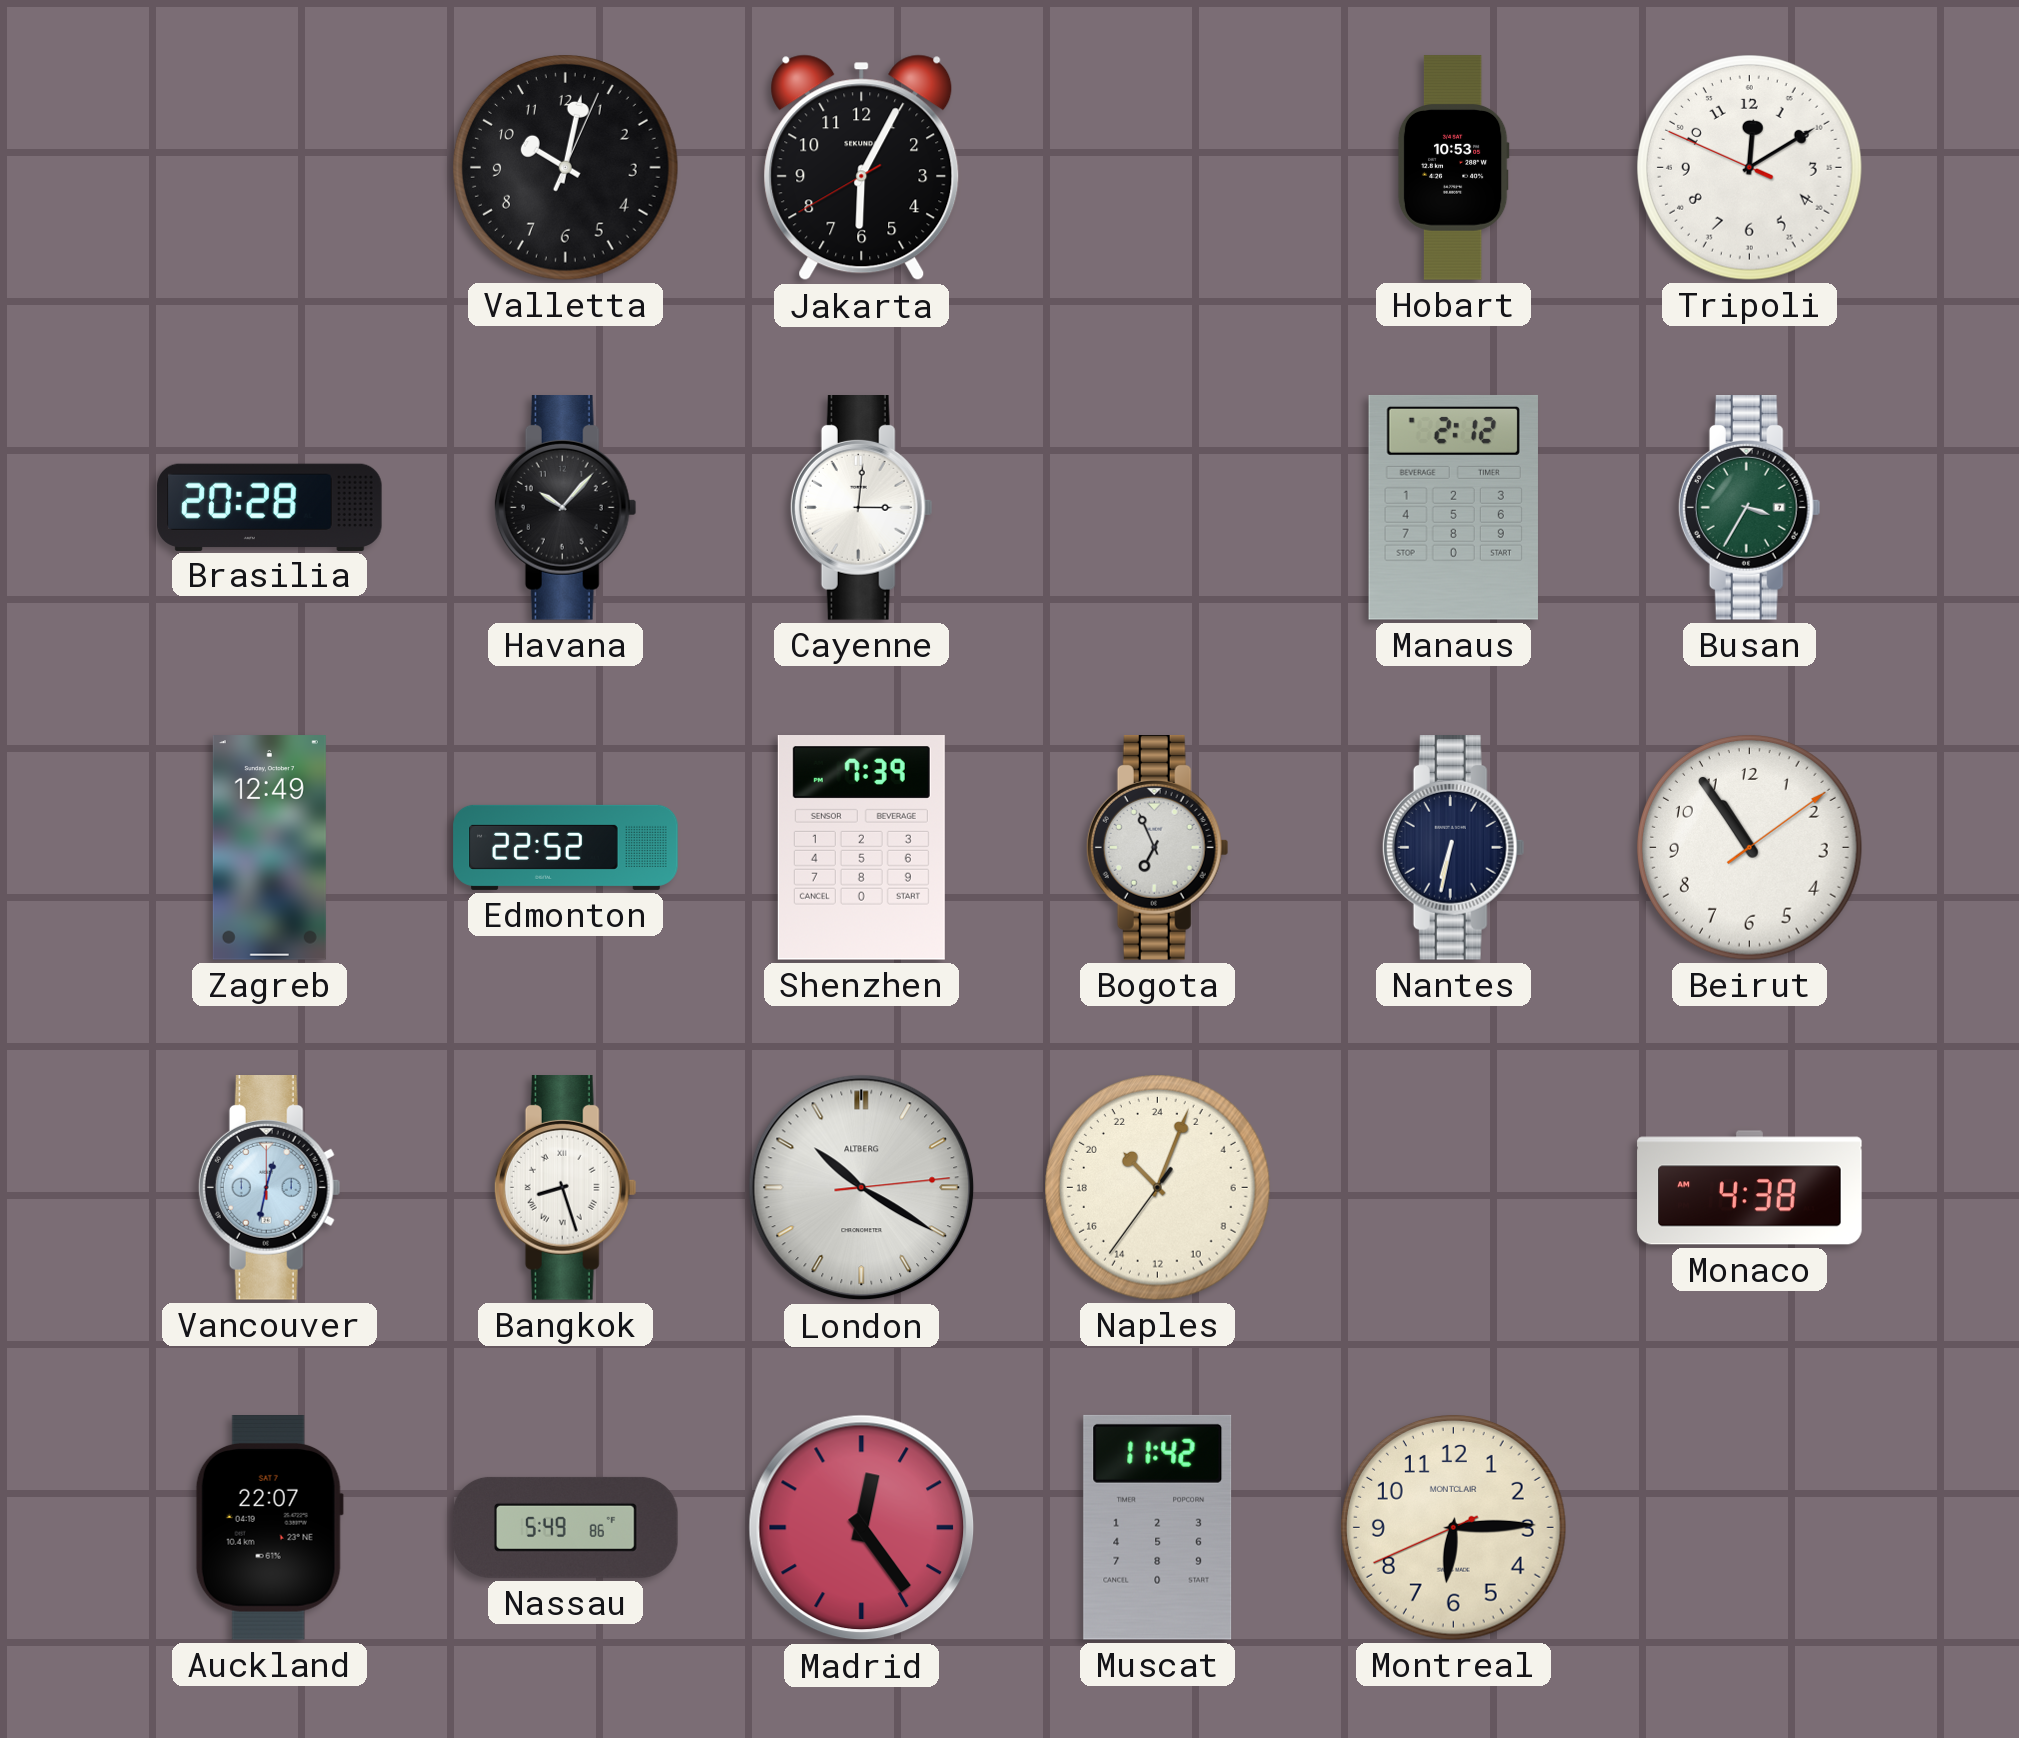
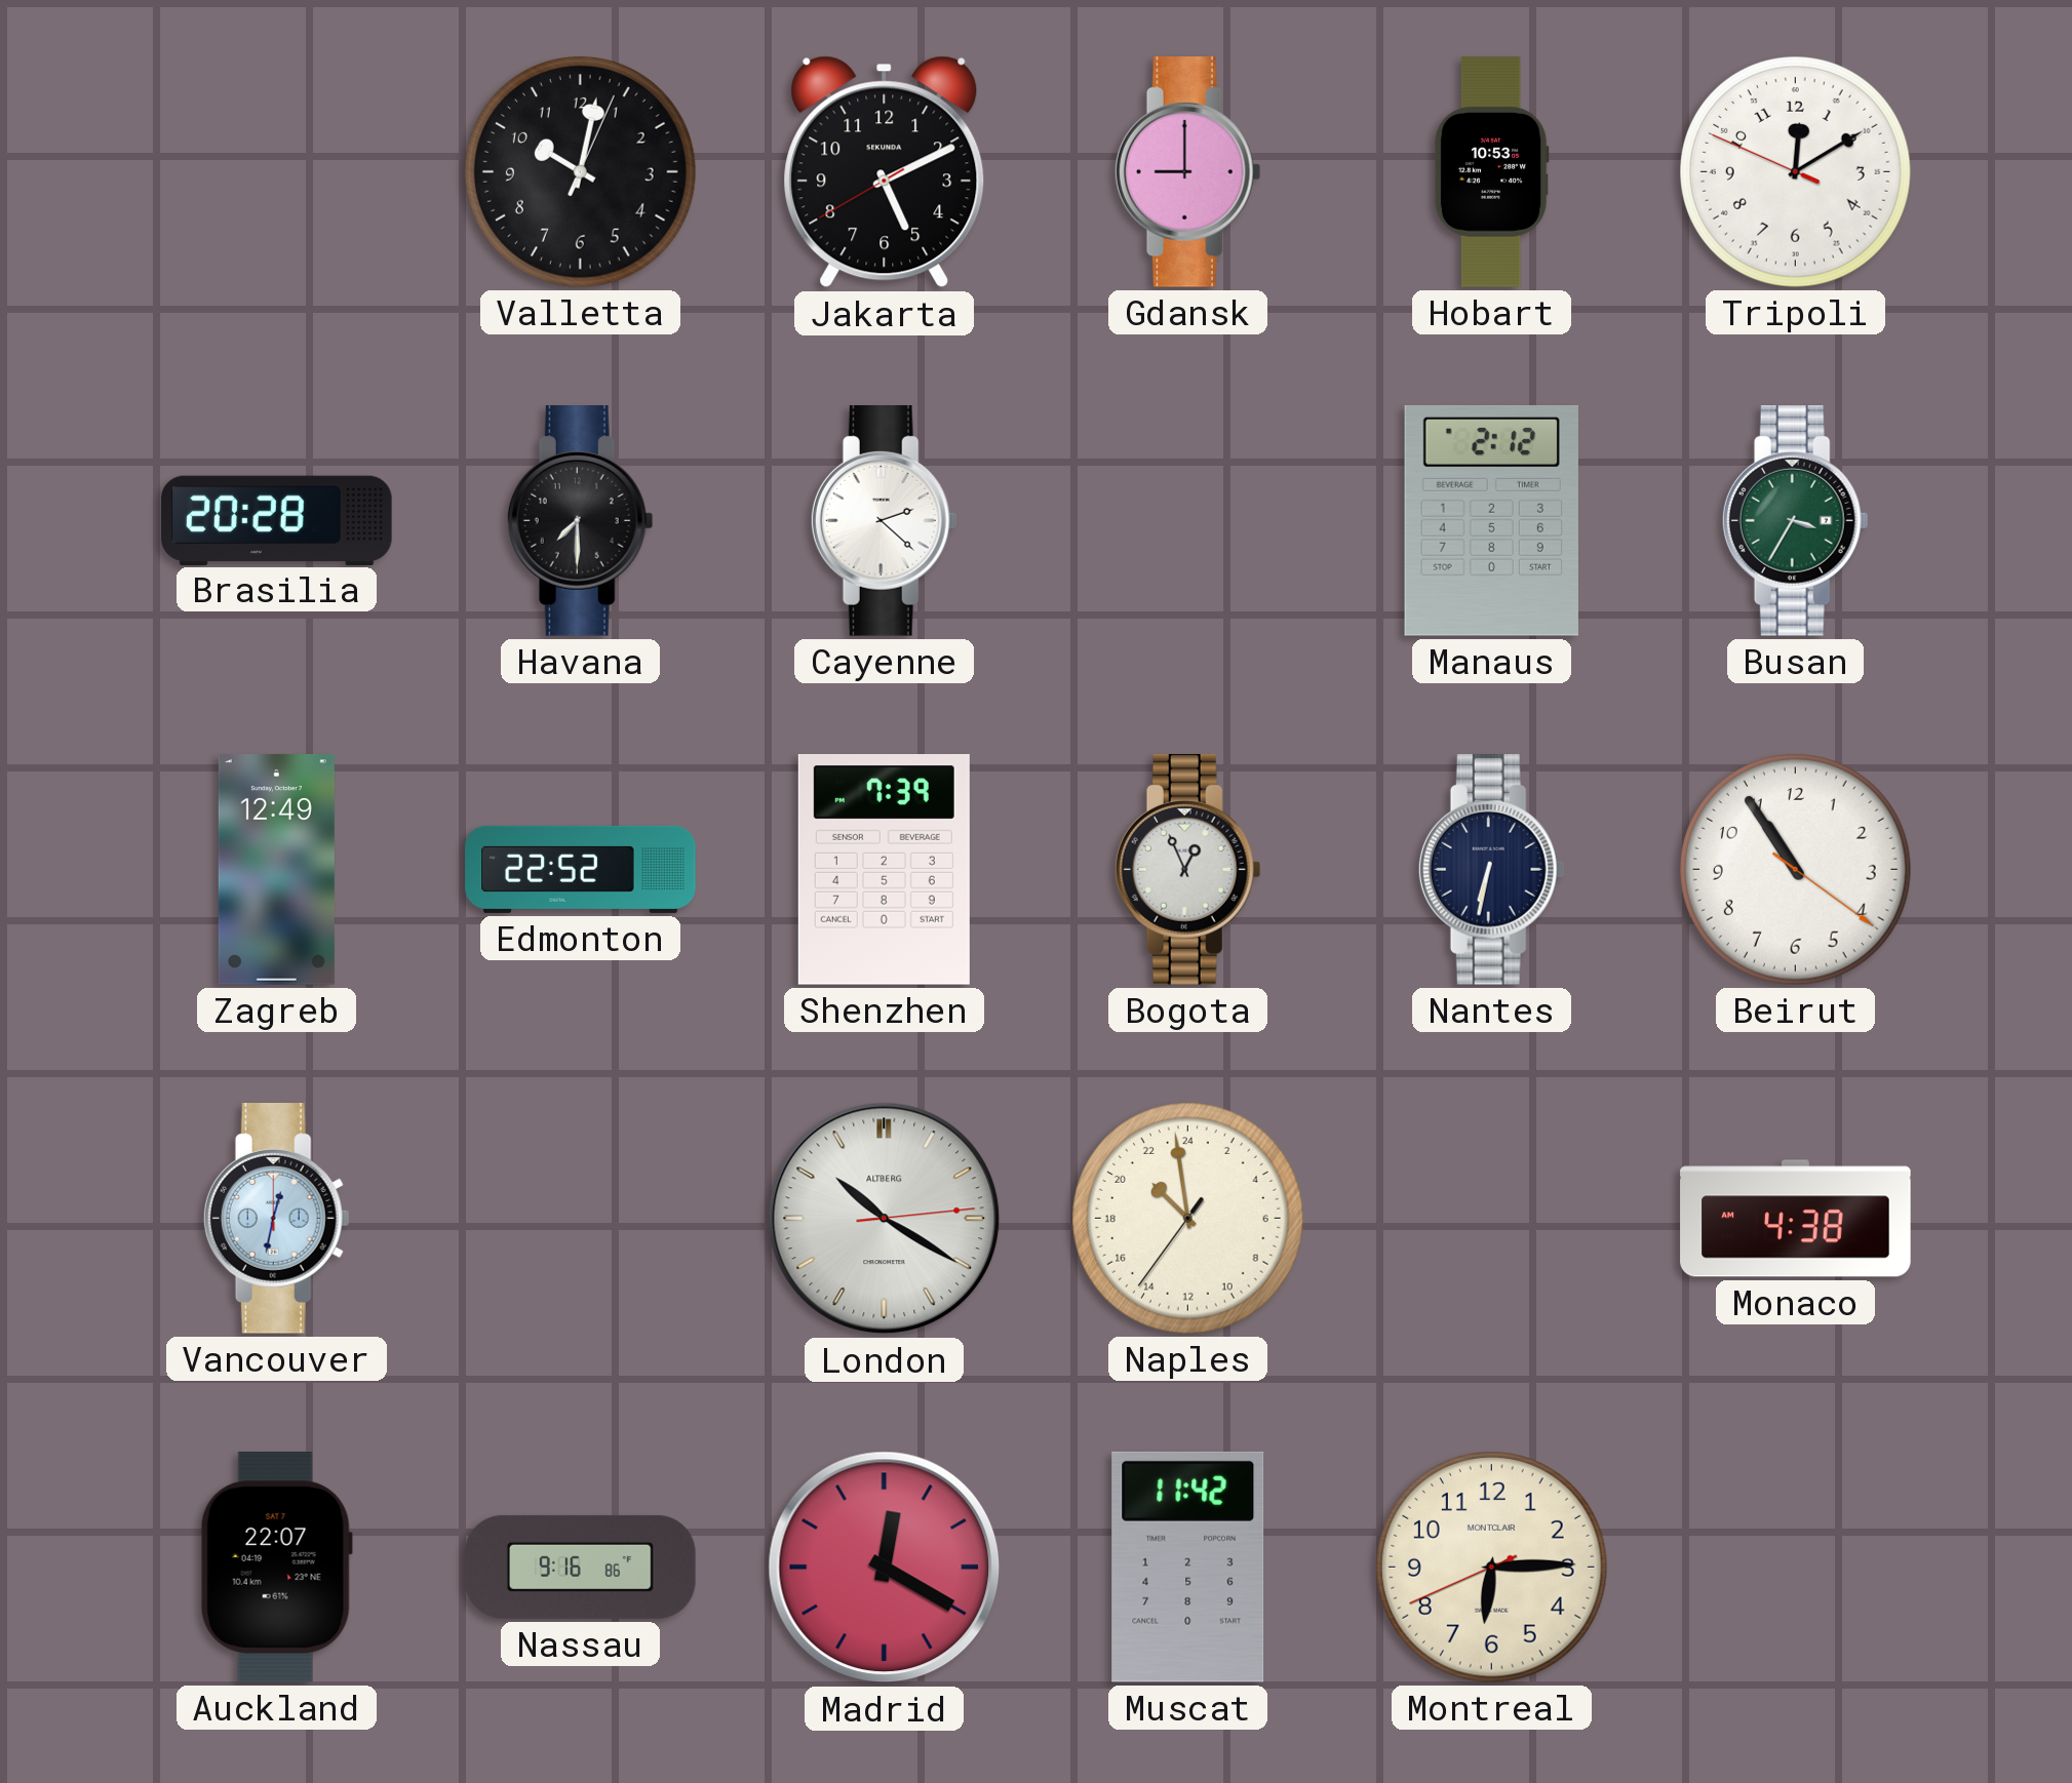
Jakarta: 6:04 -> 5:10
Gdansk: none -> 9:00
Havana: 10:07 -> 7:30
Cayenne: 3:01 -> 2:22
Bogota: 6:56 -> 12:56
Beirut: 10:54:09 -> 10:54:21
Bangkok: 8:27 -> none
Naples: 21:03 -> 20:58
Nassau: 5:49 -> 9:16
Madrid: 12:24 -> 12:20
